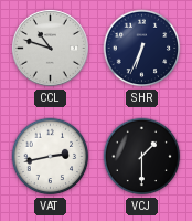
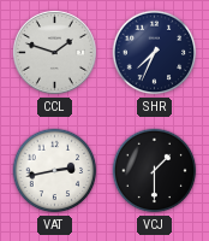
CCL: 10:48 -> 1:48
SHR: 6:34 -> 7:34
